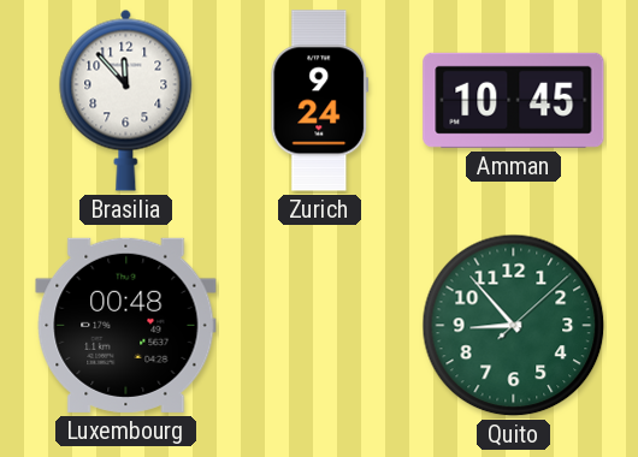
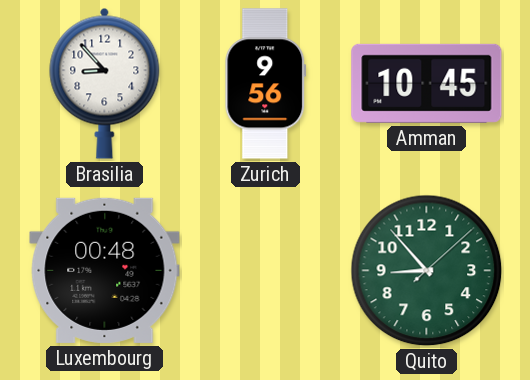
Brasilia: 11:53 -> 8:53
Zurich: 9:24 -> 9:56
